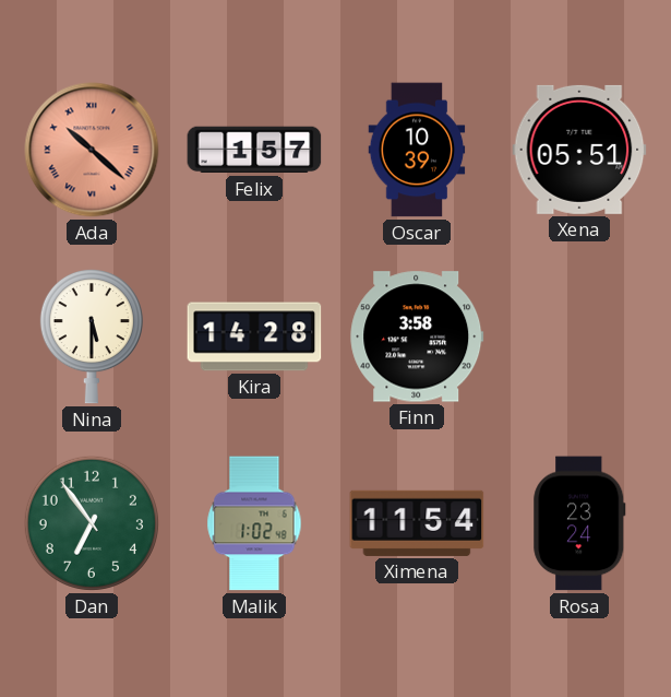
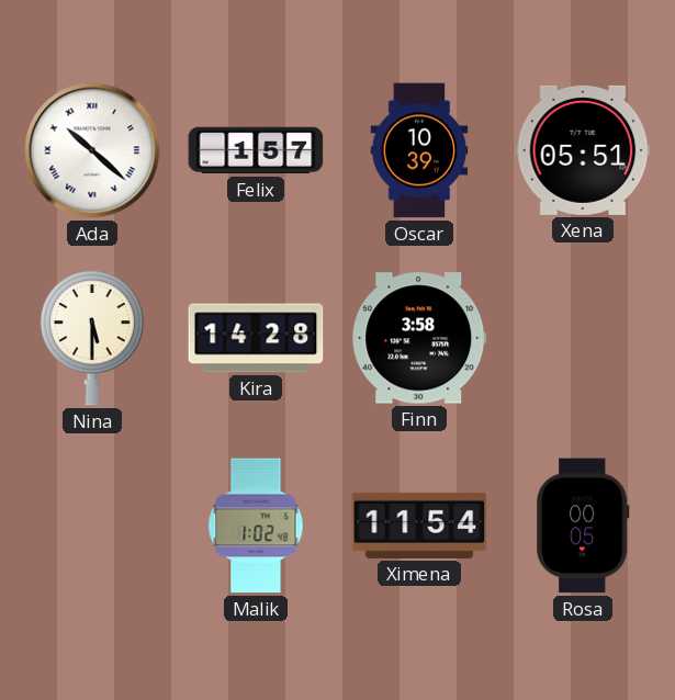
Ada dial: salmon -> white
Dan: 6:54 -> none
Rosa: 23:24 -> 00:05
